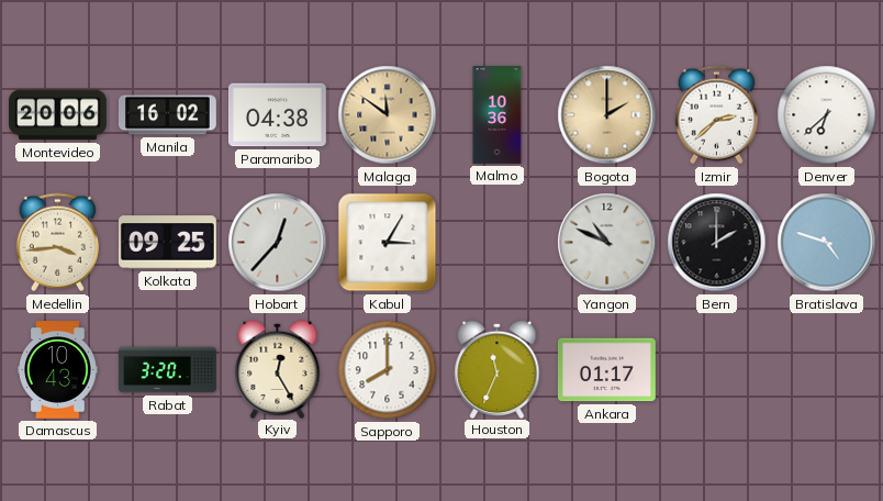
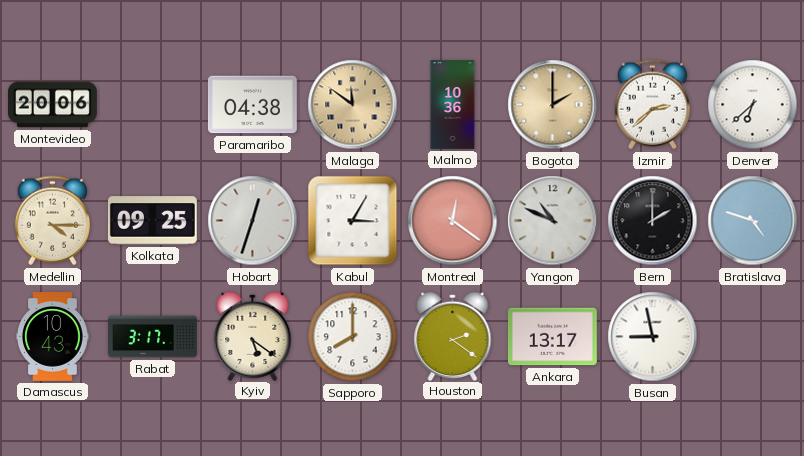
Manila: 16:02 -> none
Medellin: 3:44 -> 4:15
Hobart: 12:37 -> 12:33
Montreal: none -> 12:21
Rabat: 3:20 -> 3:17
Kyiv: 12:25 -> 5:21
Houston: 11:34 -> 2:21
Ankara: 01:17 -> 13:17
Busan: none -> 8:58
